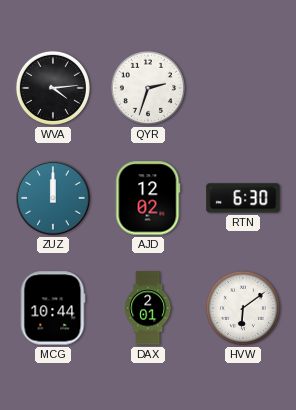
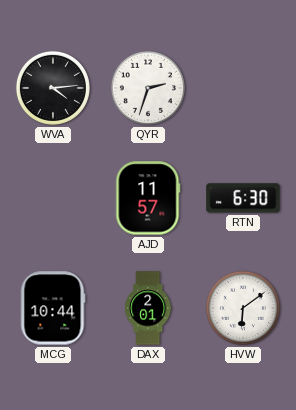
ZUZ: 12:00 -> none
AJD: 12:02 -> 11:57
